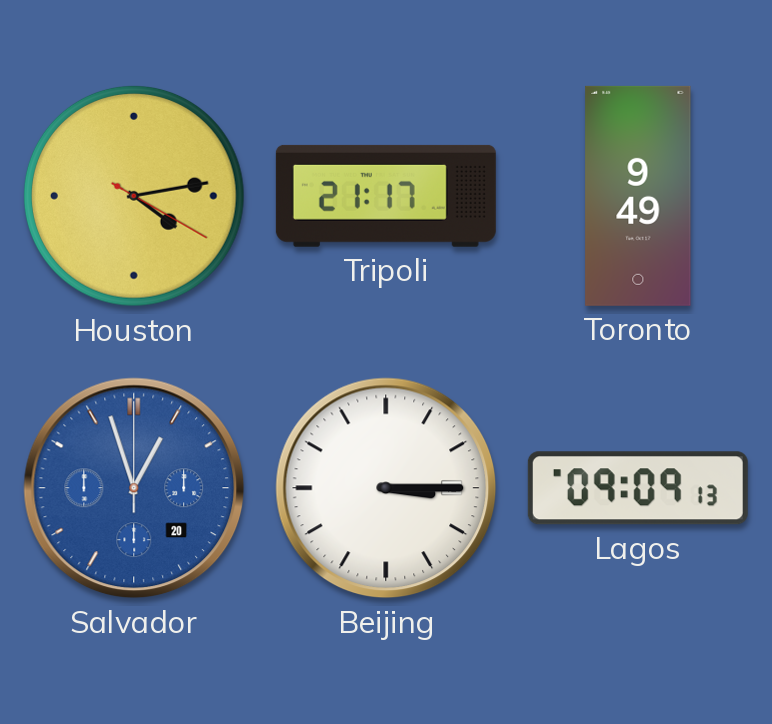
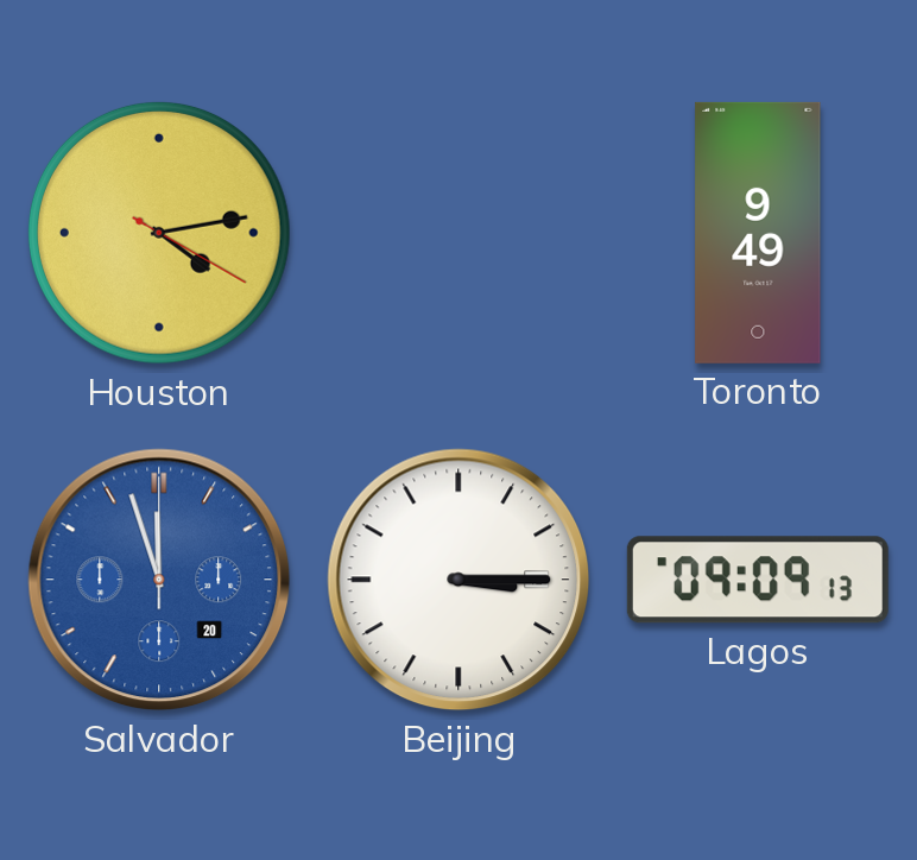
Tripoli: 21:17 -> none
Salvador: 12:57 -> 11:57
